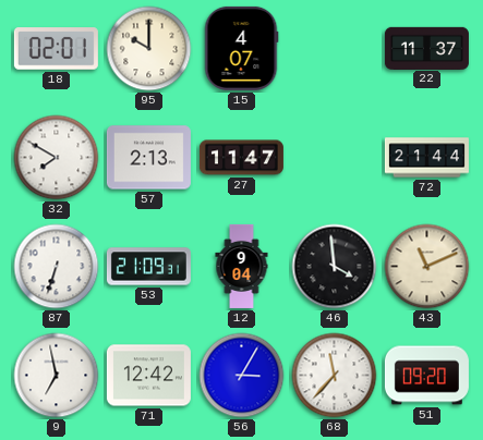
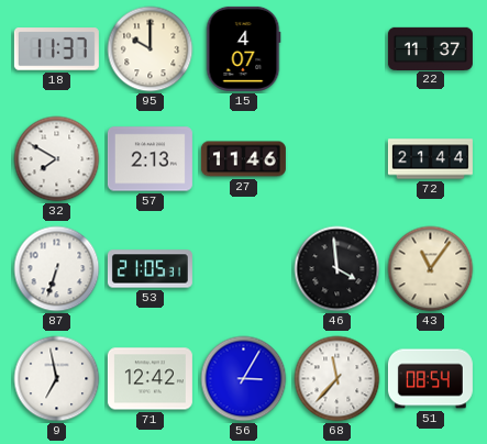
18: 02:01 -> 11:37
27: 11:47 -> 11:46
53: 21:09 -> 21:05
12: 9:04 -> none
43: 11:11 -> 11:06
51: 09:20 -> 08:54
